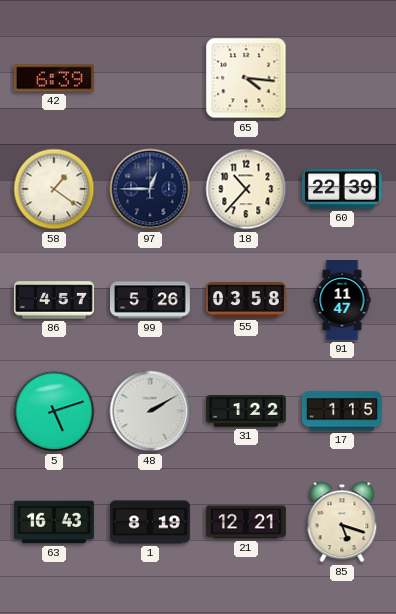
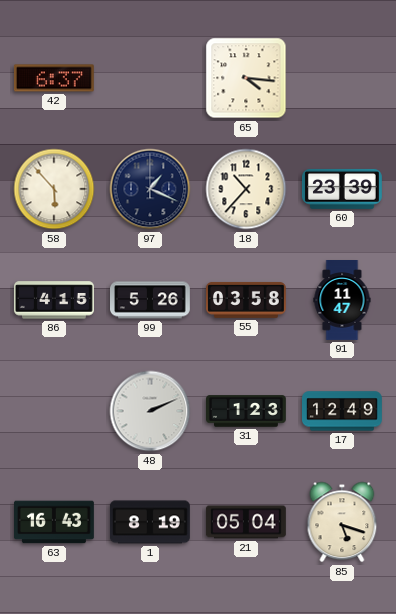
42: 6:39 -> 6:37
58: 1:21 -> 5:53
97: 12:45 -> 1:19
60: 22:39 -> 23:39
86: 4:57 -> 4:15
5: 5:12 -> none
48: 2:10 -> 2:11
31: 1:22 -> 1:23
17: 1:15 -> 12:49
21: 12:21 -> 05:04
